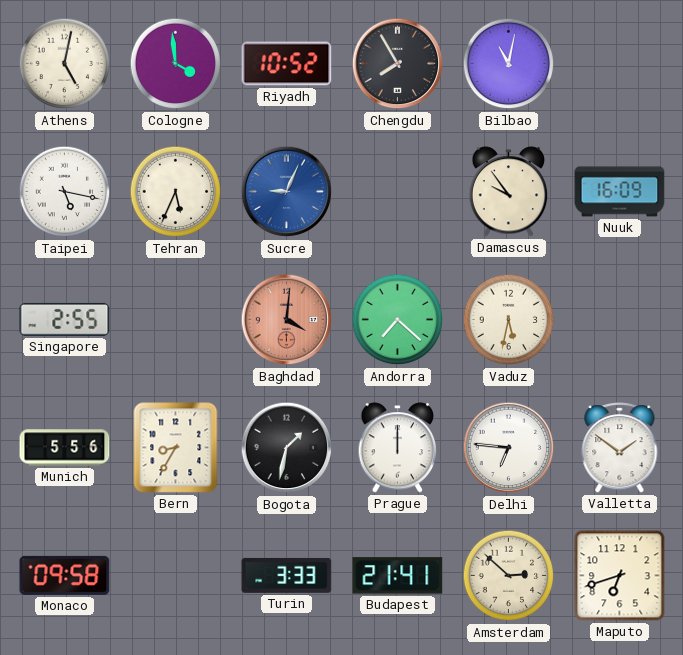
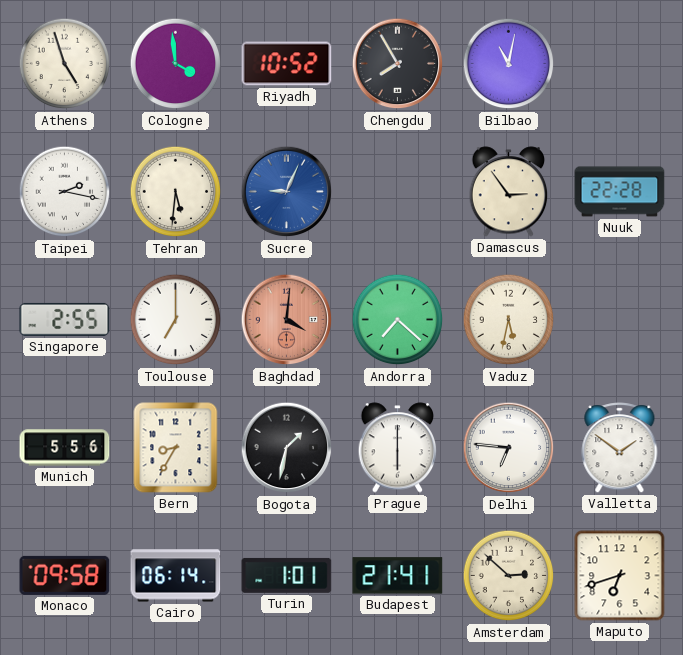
Athens: 5:02 -> 4:57
Taipei: 5:17 -> 2:17
Tehran: 5:34 -> 5:31
Damascus: 9:54 -> 2:54
Nuuk: 16:09 -> 22:28
Toulouse: none -> 7:00
Prague: 12:00 -> 6:00
Cairo: none -> 06:14
Turin: 3:33 -> 1:01
